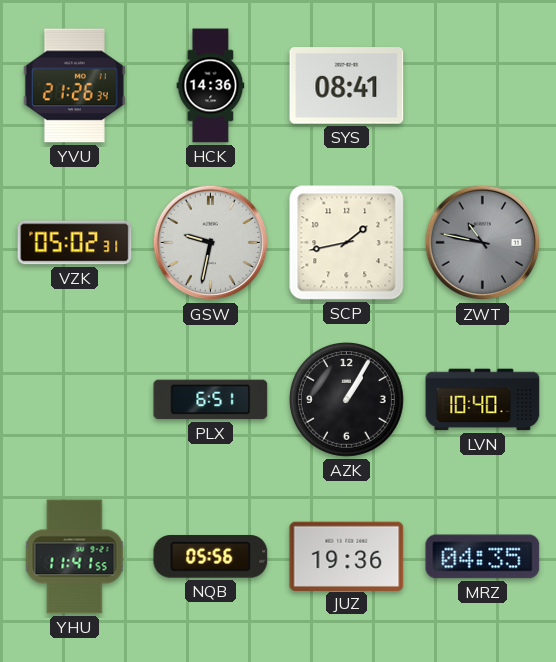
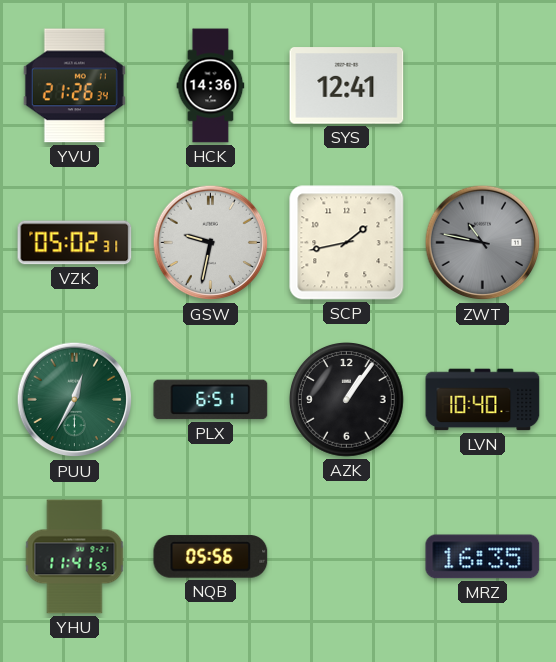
SYS: 08:41 -> 12:41
PUU: none -> 12:35
AZK: 1:05 -> 1:06
JUZ: 19:36 -> none
MRZ: 04:35 -> 16:35
